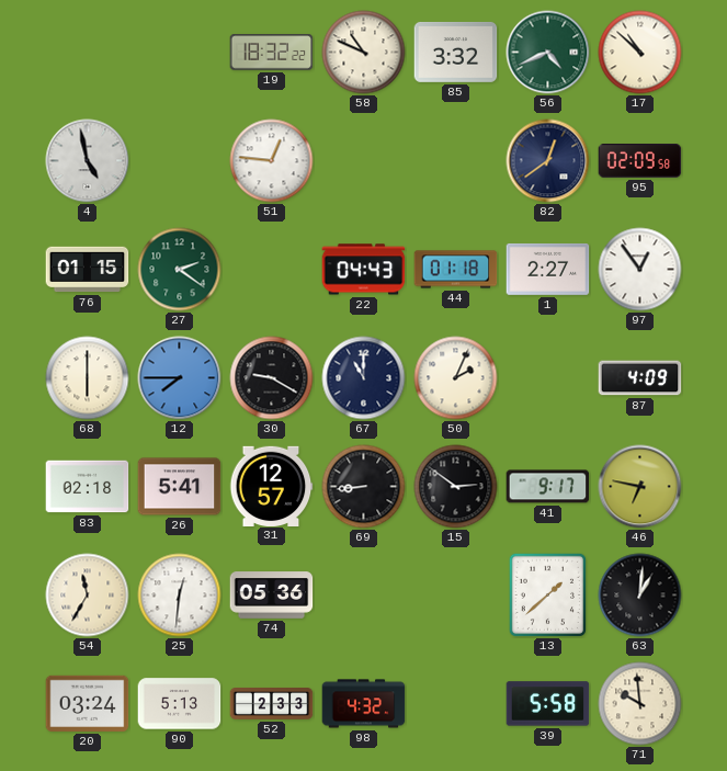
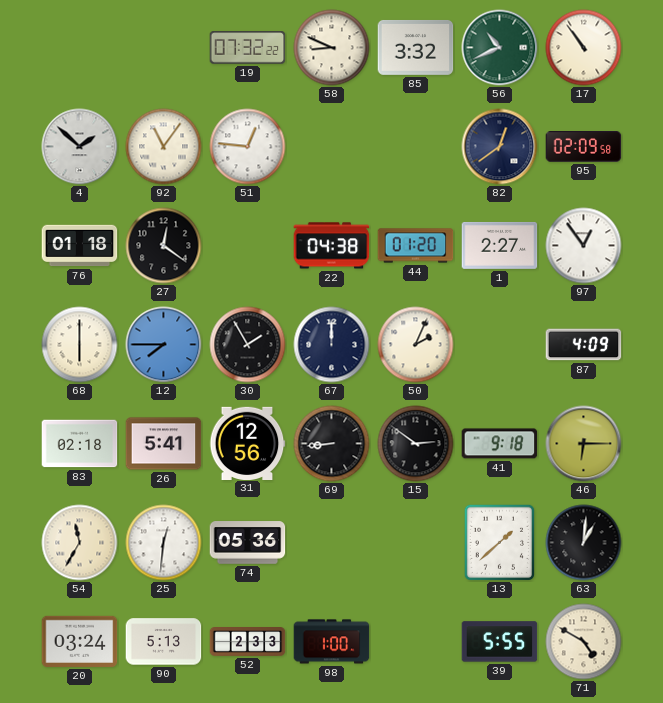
19: 18:32 -> 07:32
58: 10:49 -> 8:49
56: 4:41 -> 10:41
17: 10:52 -> 10:54
4: 4:58 -> 1:52
92: none -> 11:06
76: 01:15 -> 01:18
27: 2:21 -> 12:21
27 dial: green -> black
22: 04:43 -> 04:38
44: 01:18 -> 01:20
30: 9:20 -> 1:55
67: 11:00 -> 12:00
31: 12:57 -> 12:56
41: 9:17 -> 9:18
46: 6:47 -> 6:15
98: 4:32 -> 1:00
39: 5:58 -> 5:55
71: 9:59 -> 4:50
